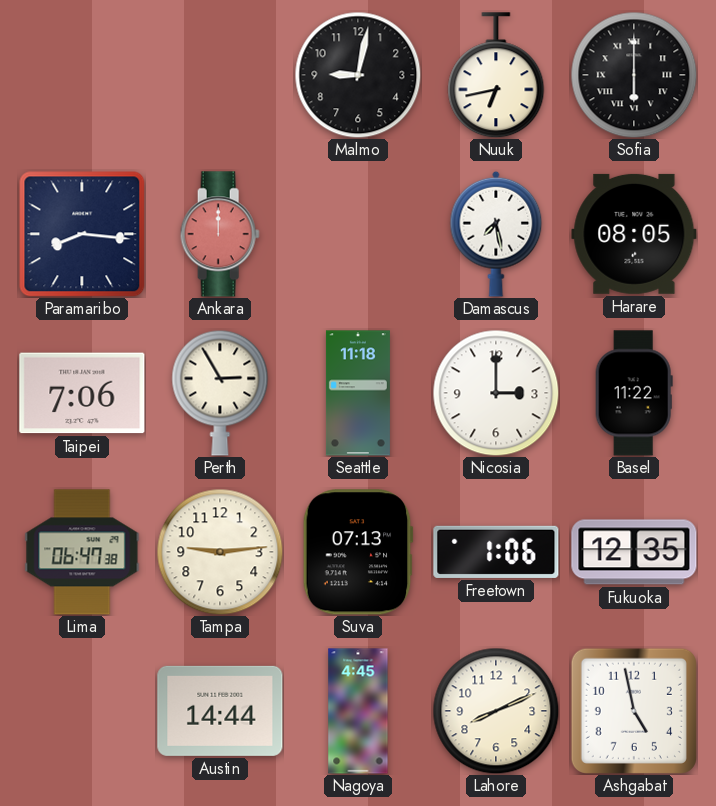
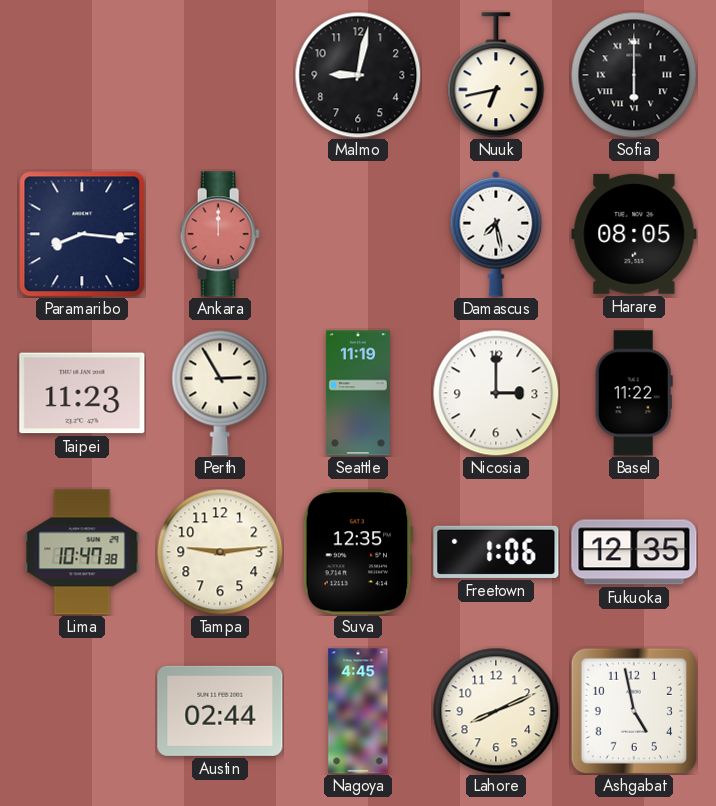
Taipei: 7:06 -> 11:23
Seattle: 11:18 -> 11:19
Lima: 06:47 -> 10:47
Suva: 07:13 -> 12:35
Austin: 14:44 -> 02:44
